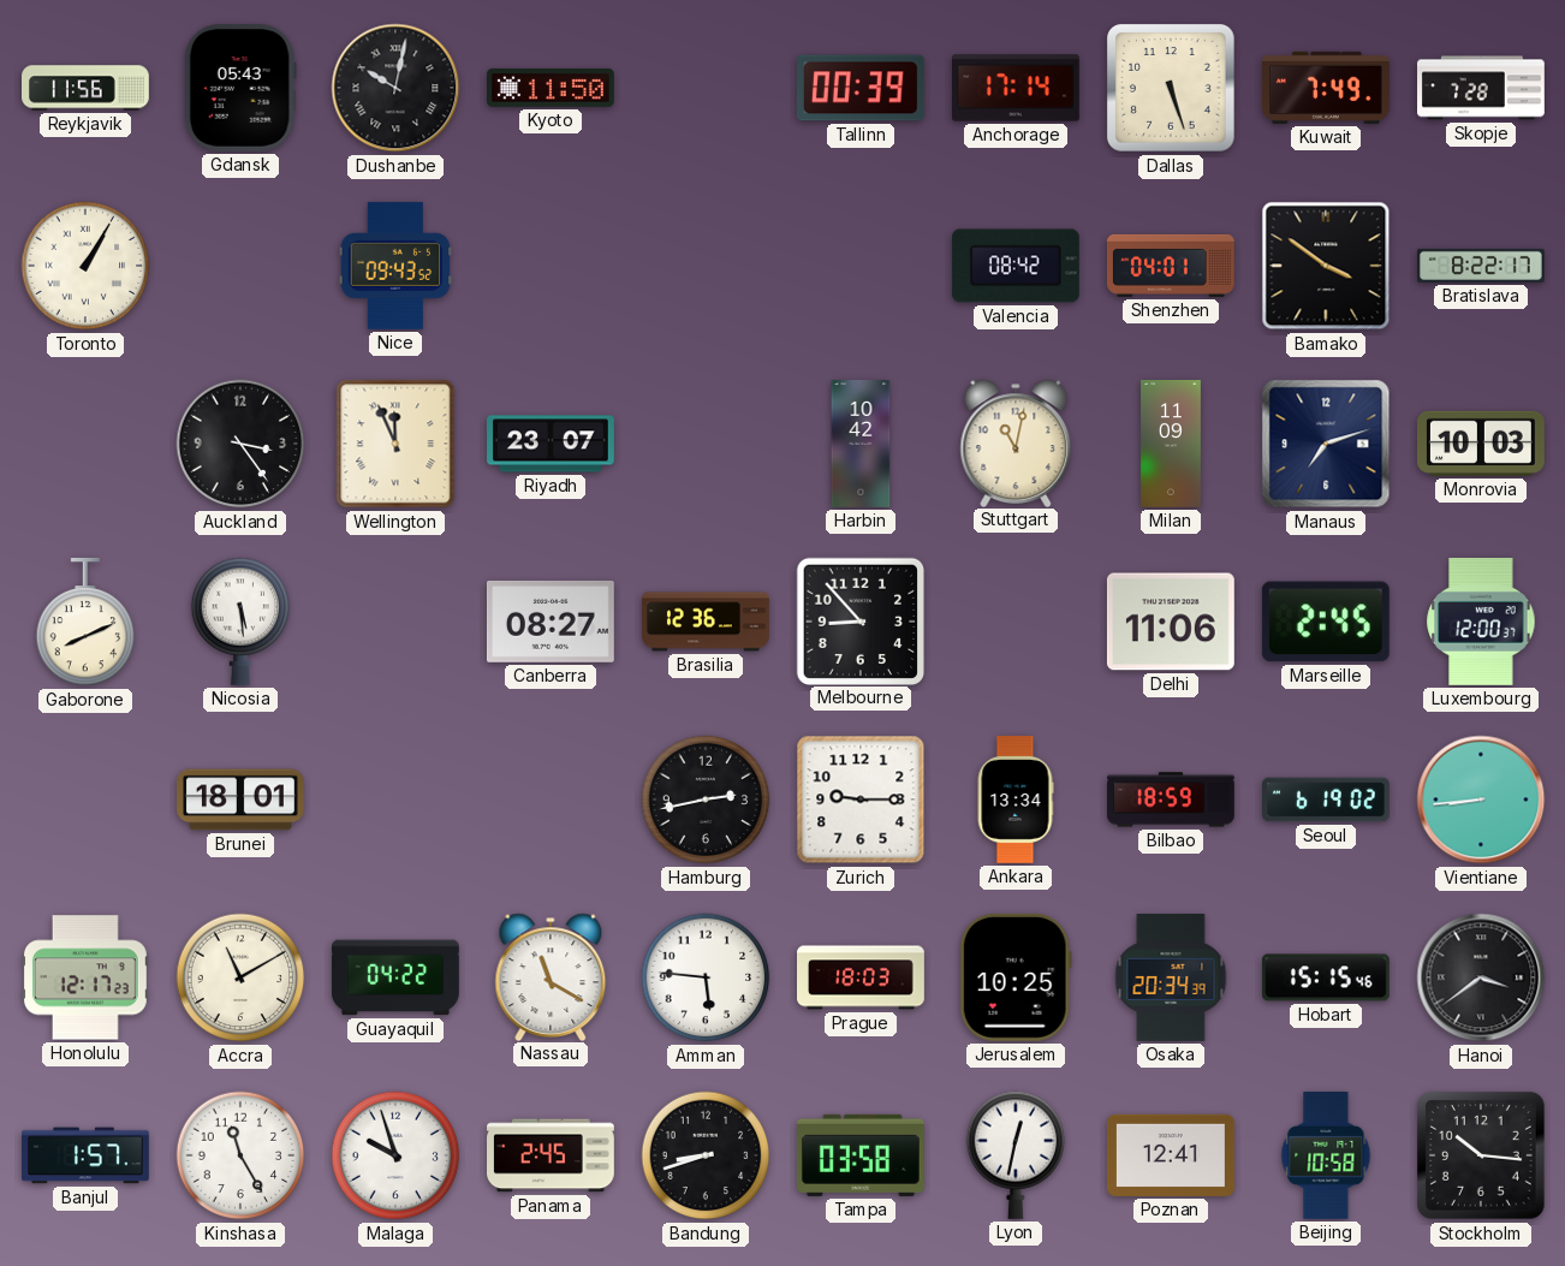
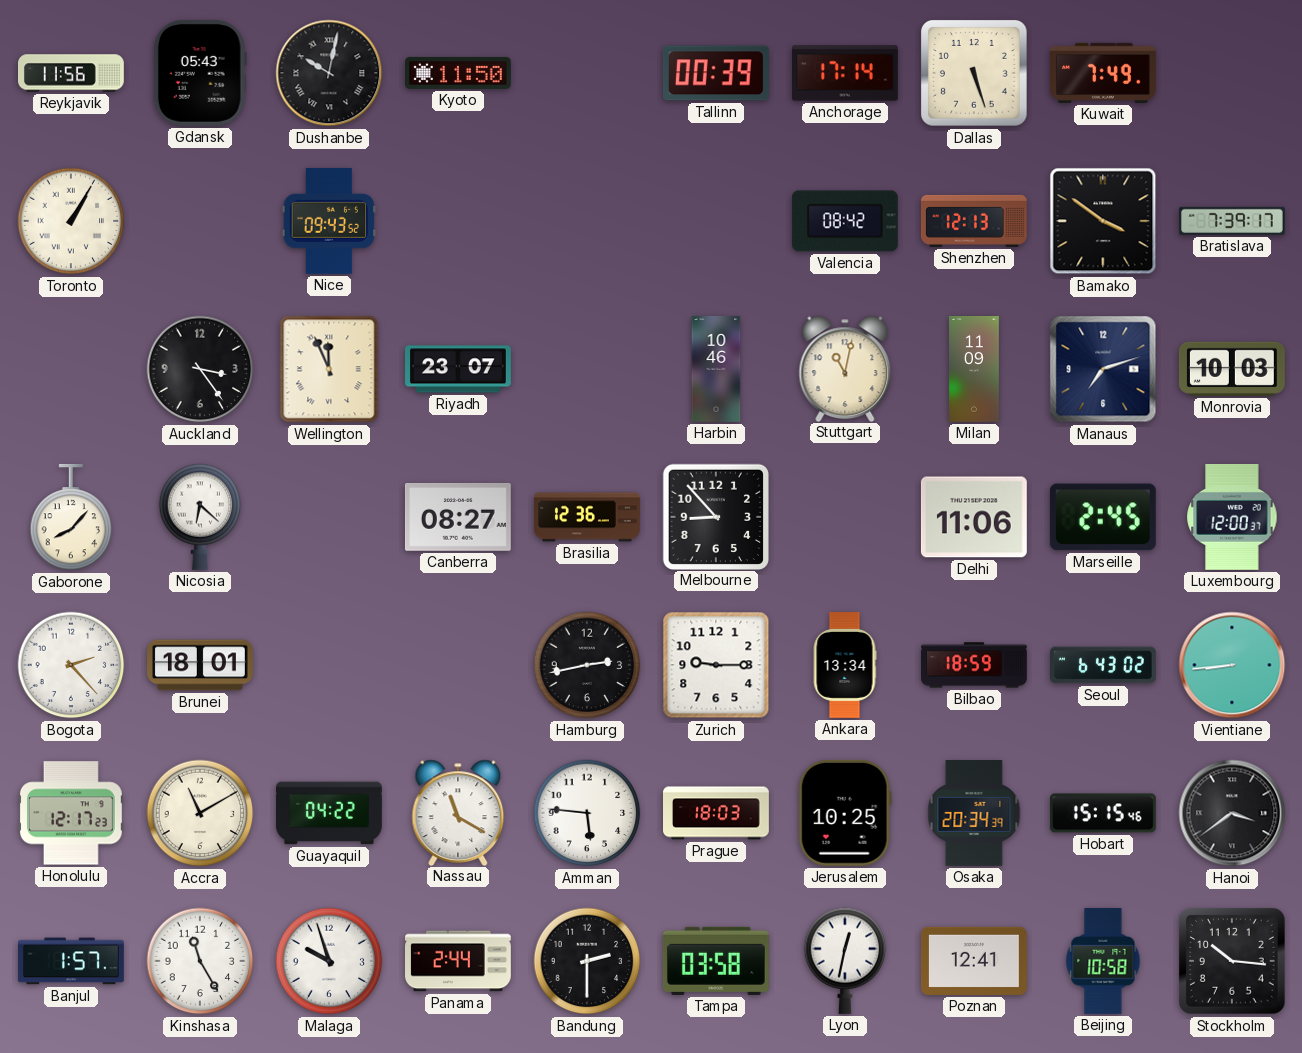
Skopje: 7:28 -> none
Shenzhen: 04:01 -> 12:13
Bratislava: 8:22 -> 7:39
Harbin: 10:42 -> 10:46
Gaborone: 8:11 -> 8:07
Nicosia: 5:29 -> 6:22
Bogota: none -> 2:23
Seoul: 6:19 -> 6:43
Panama: 2:45 -> 2:44
Bandung: 8:42 -> 2:30
